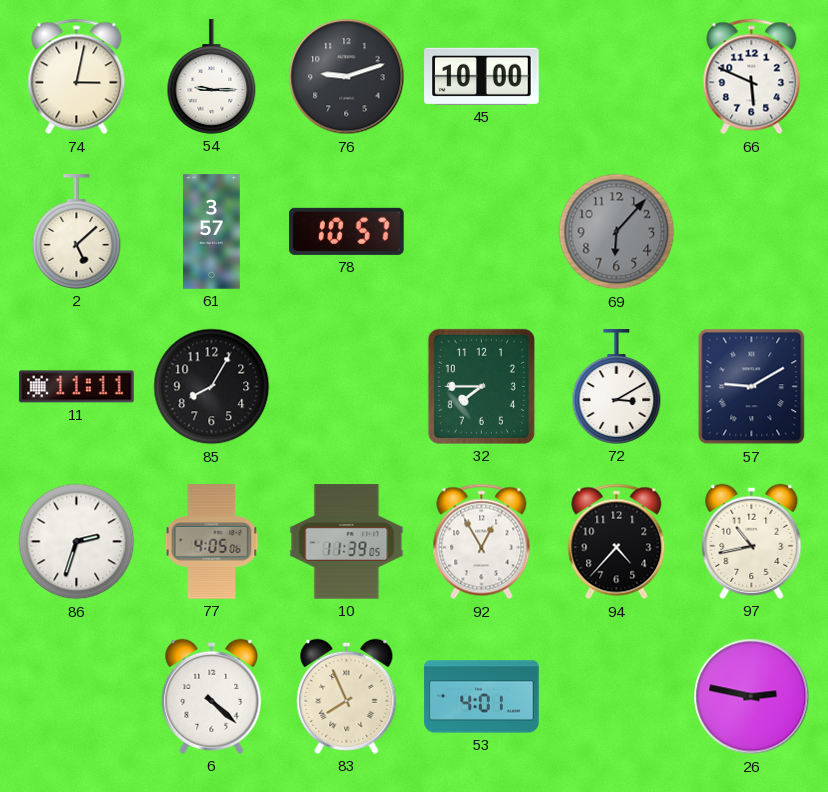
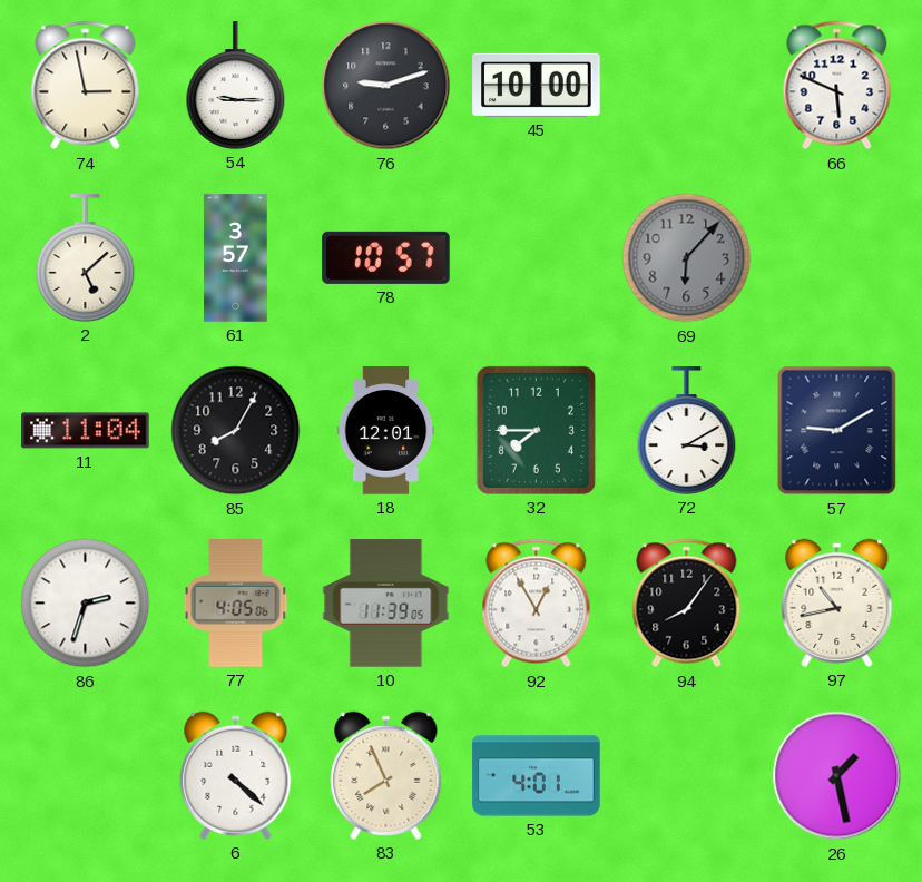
74: 3:02 -> 2:58
11: 11:11 -> 11:04
18: none -> 12:01
94: 4:37 -> 8:06
26: 2:47 -> 1:28
